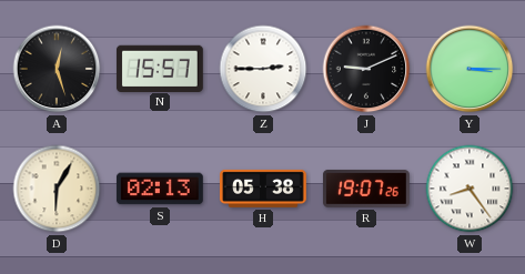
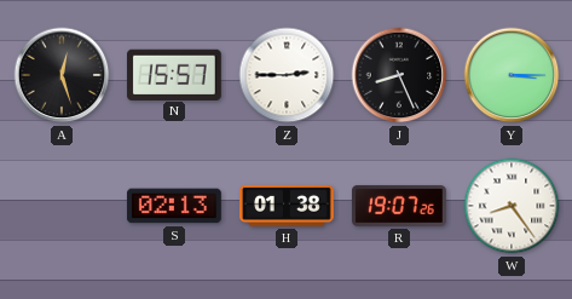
J: 9:11 -> 8:26
D: 6:05 -> none
H: 05:38 -> 01:38
